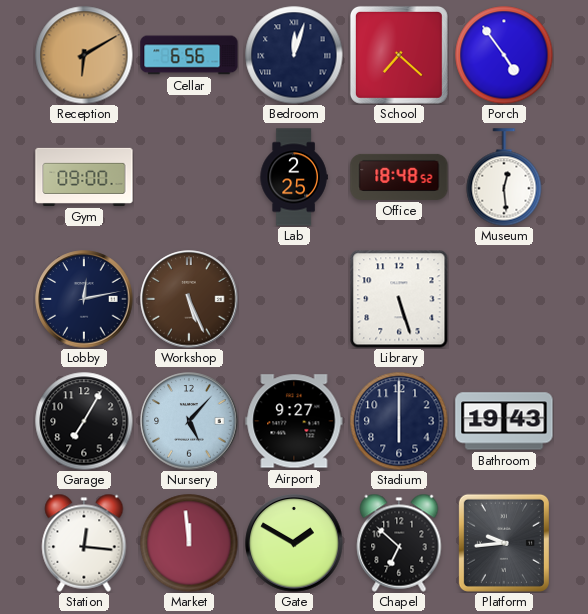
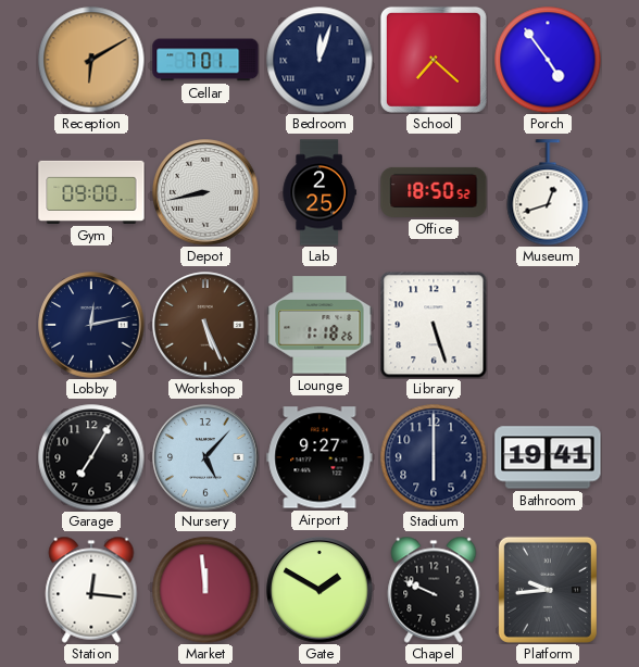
Cellar: 6:56 -> 7:01
Depot: none -> 8:43
Office: 18:48 -> 18:50
Museum: 12:29 -> 12:42
Lounge: none -> 1:18
Bathroom: 19:43 -> 19:41
Chapel: 6:52 -> 9:49
